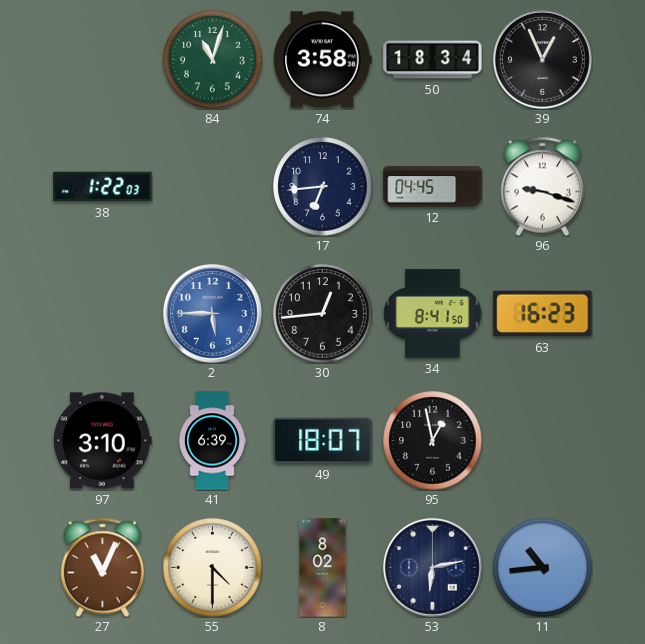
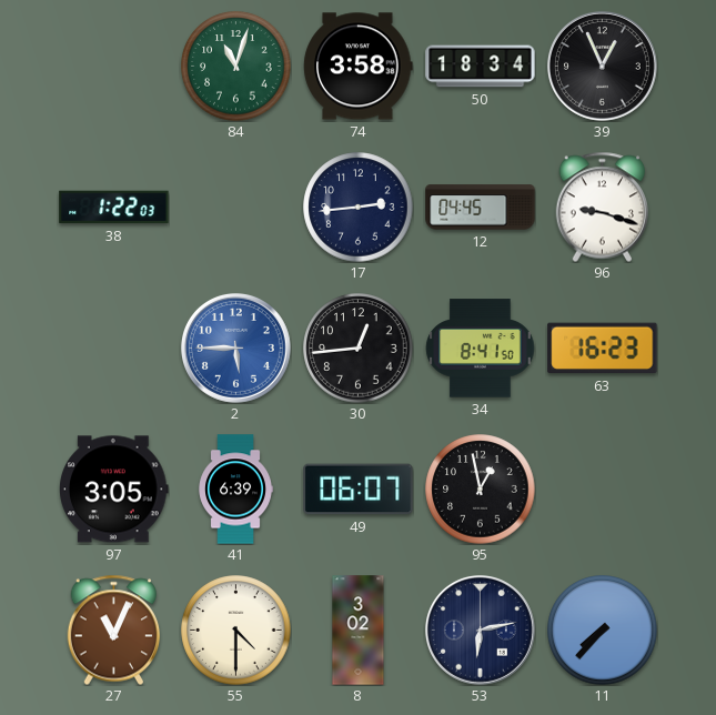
17: 6:44 -> 2:44
97: 3:10 -> 3:05
49: 18:07 -> 06:07
8: 8:02 -> 3:02
11: 10:44 -> 7:37
